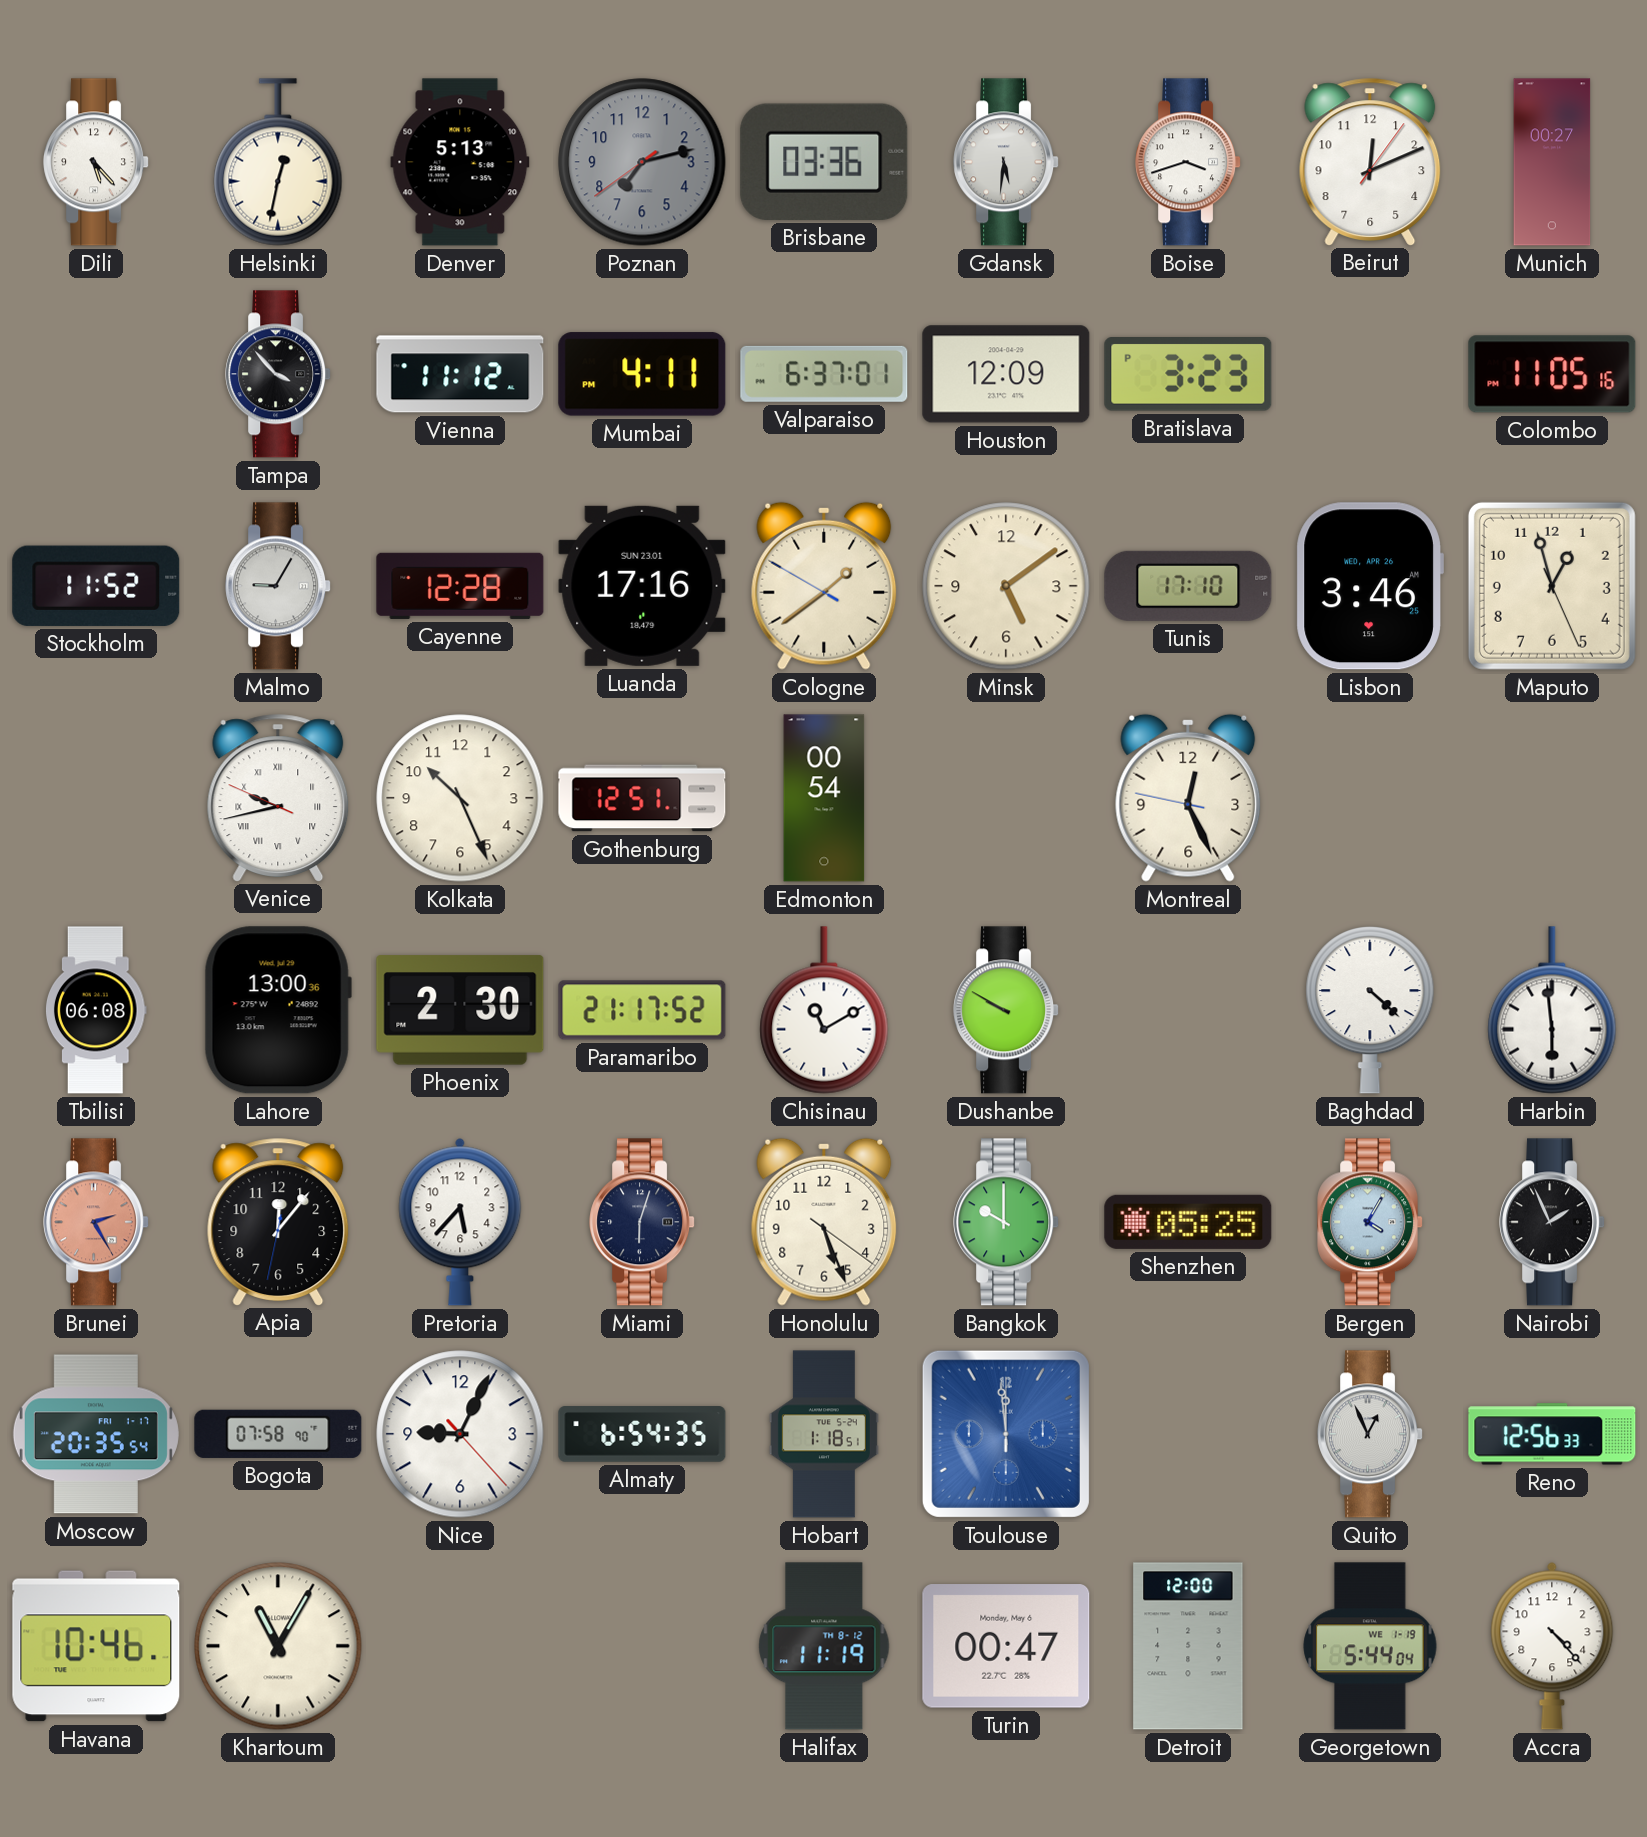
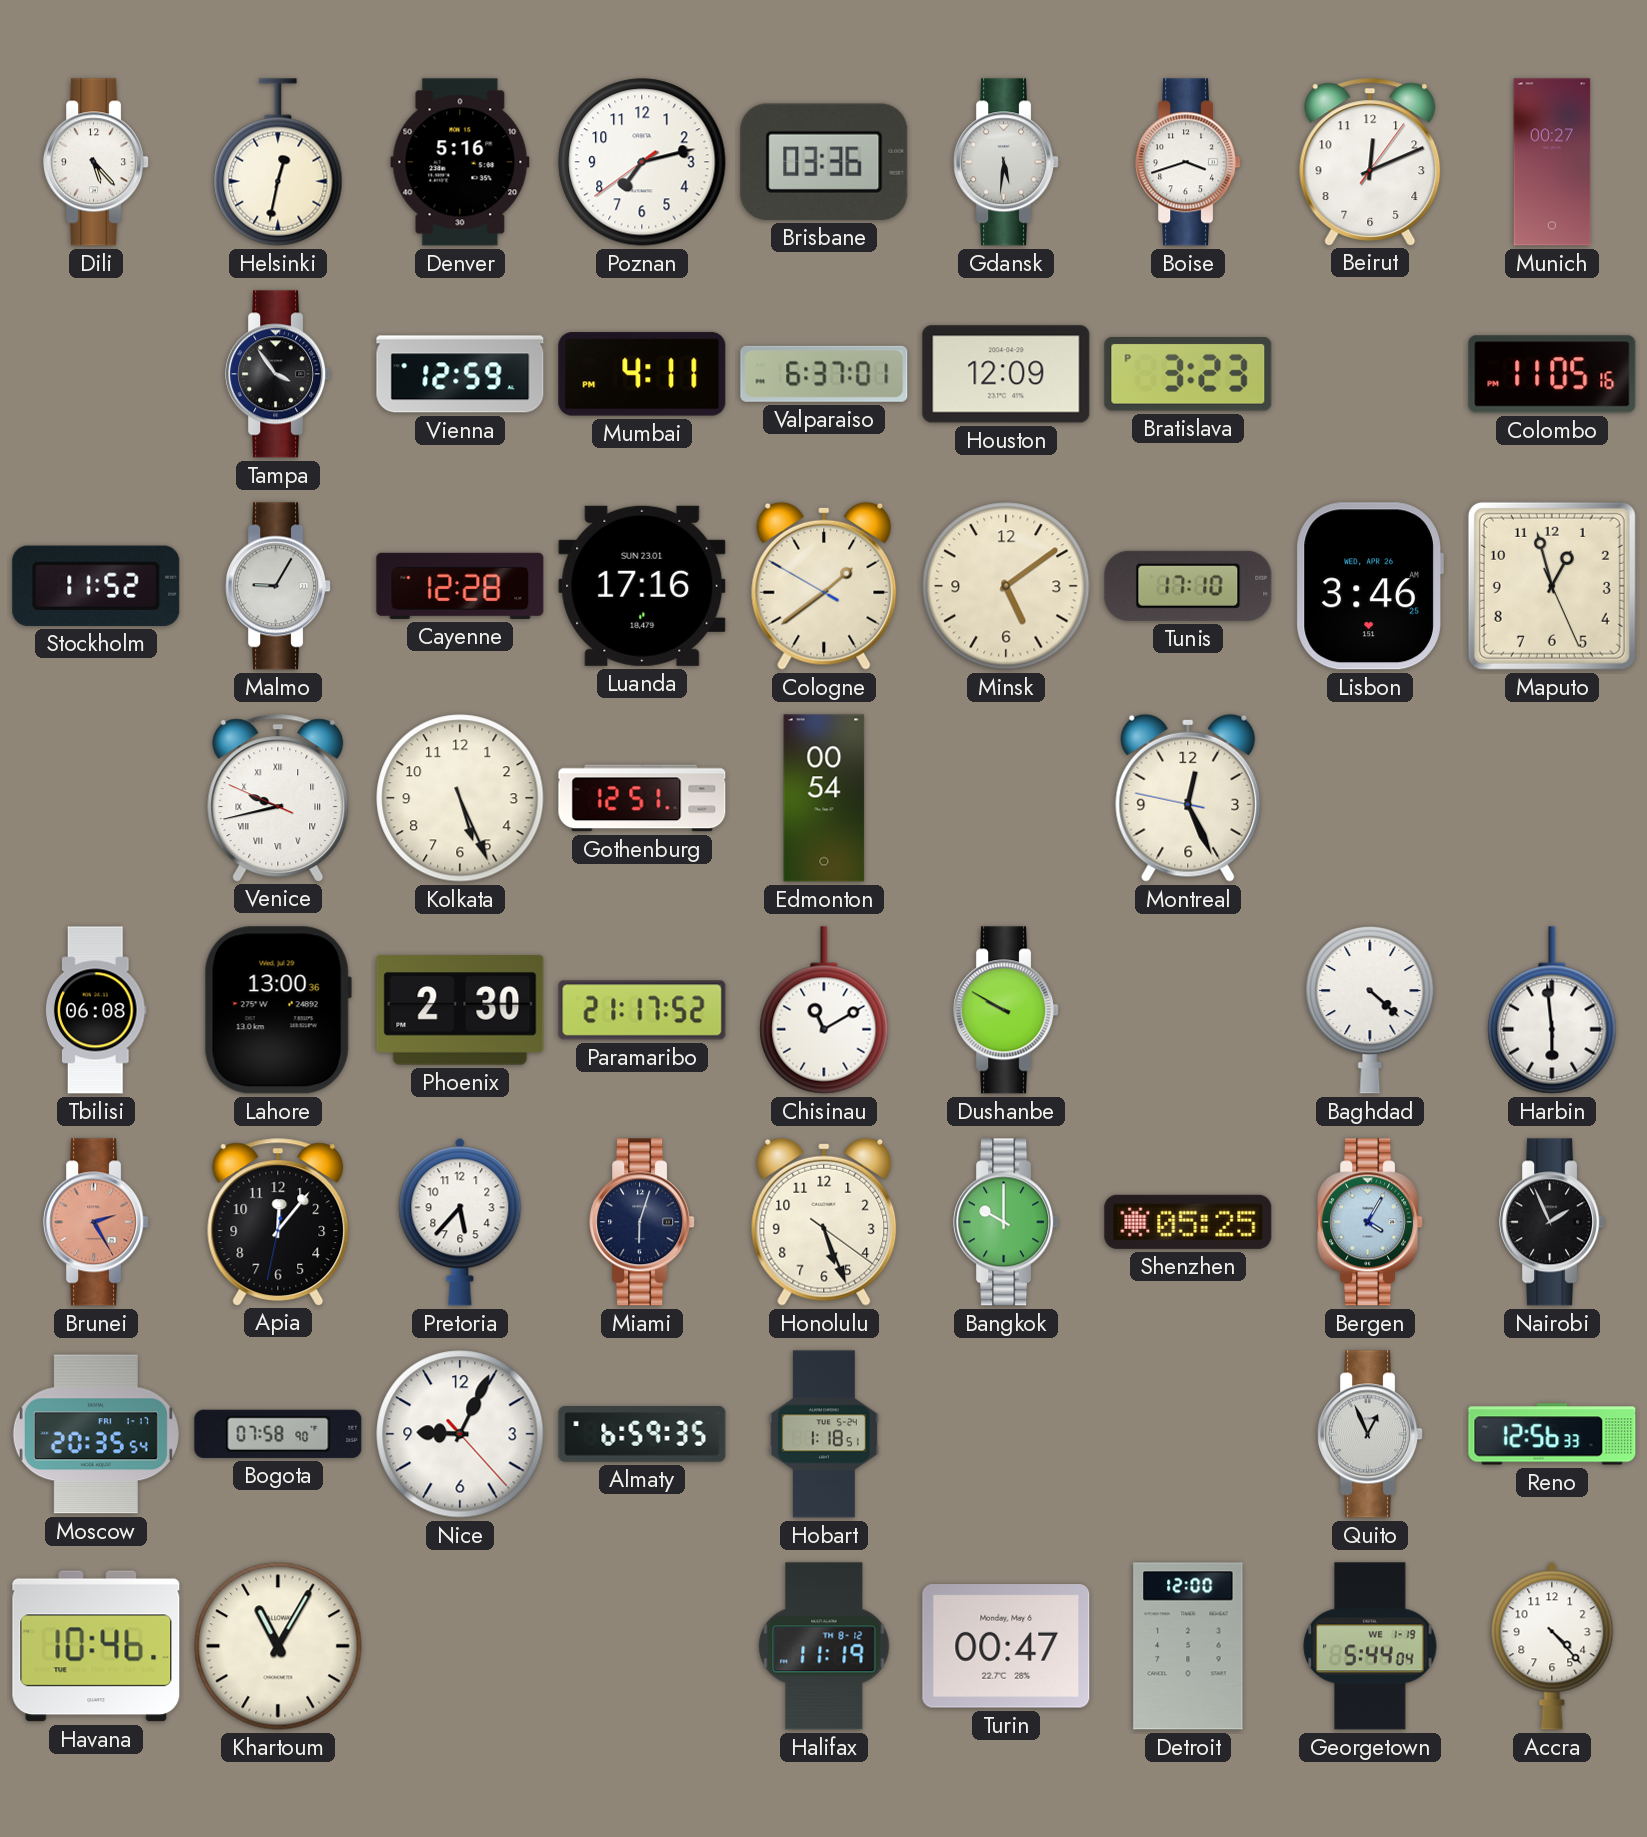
Denver: 5:13 -> 5:16
Poznan dial: grey -> white
Tampa: 3:53 -> 3:54
Vienna: 11:12 -> 12:59
Kolkata: 10:26 -> 5:26
Almaty: 6:54 -> 6:59
Toulouse: 11:59 -> none
